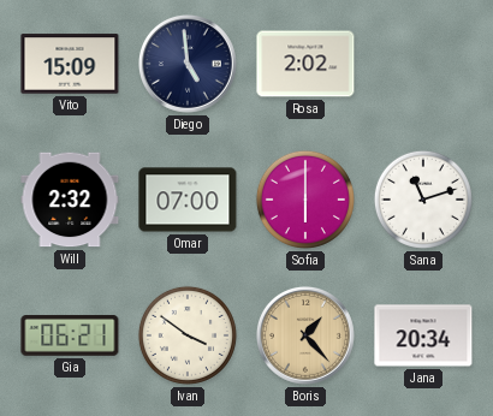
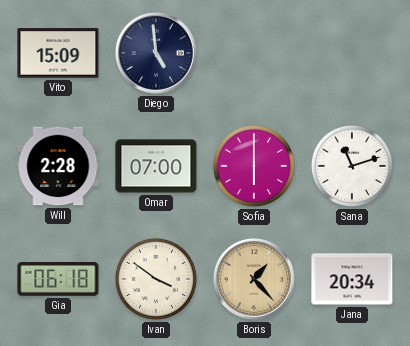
Rosa: 2:02 -> none
Will: 2:32 -> 2:28
Gia: 06:21 -> 06:18
